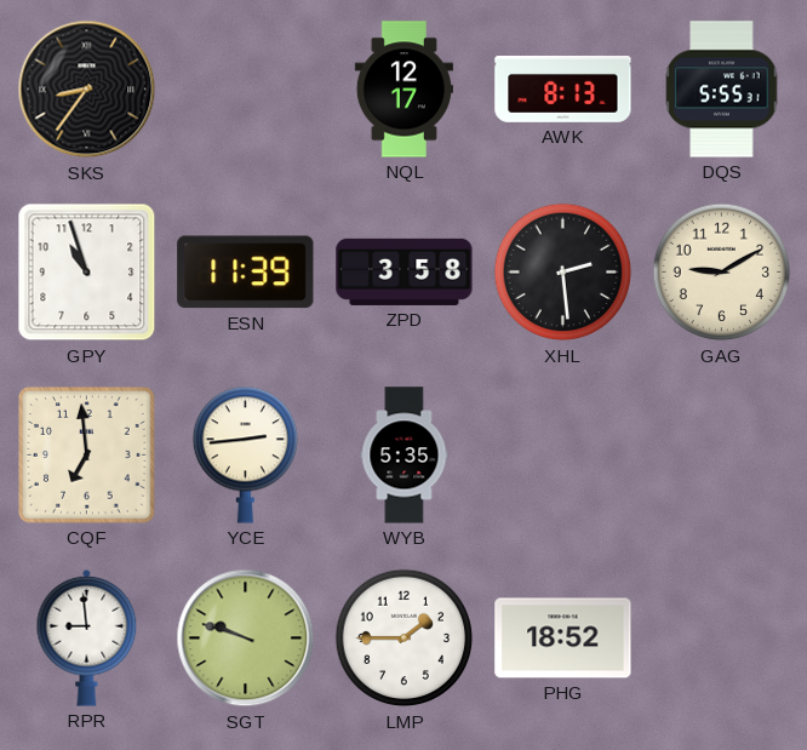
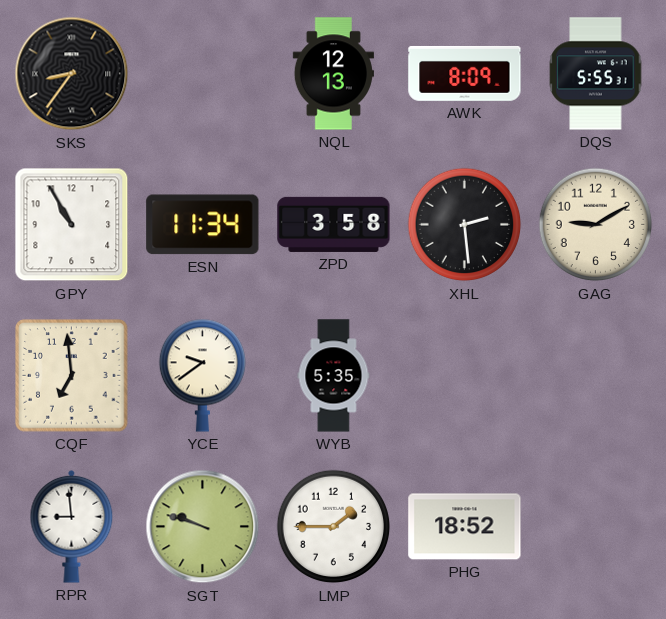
NQL: 12:17 -> 12:13
AWK: 8:13 -> 8:09
GPY: 10:57 -> 10:55
ESN: 11:39 -> 11:34
YCE: 2:44 -> 9:39
